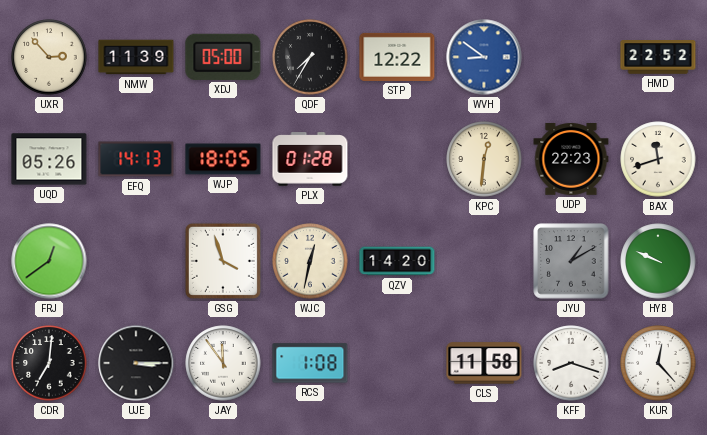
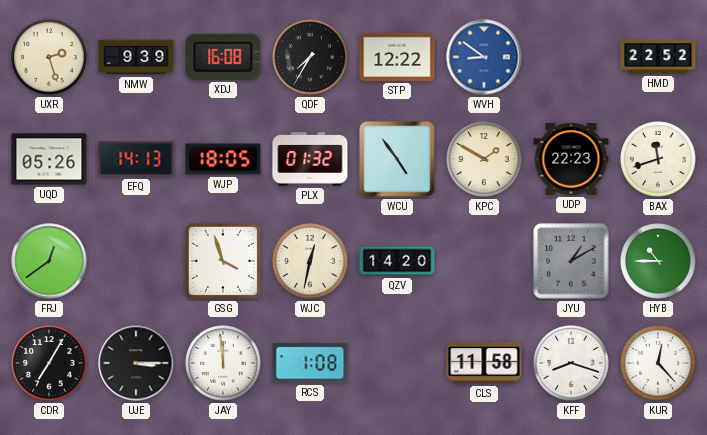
UXR: 2:53 -> 2:27
NMW: 11:39 -> 9:39
XDJ: 05:00 -> 16:08
PLX: 01:28 -> 01:32
WCU: none -> 4:54
KPC: 12:31 -> 1:50
HYB: 9:49 -> 10:45
CDR: 7:01 -> 7:05
JAY: 11:54 -> 11:59
